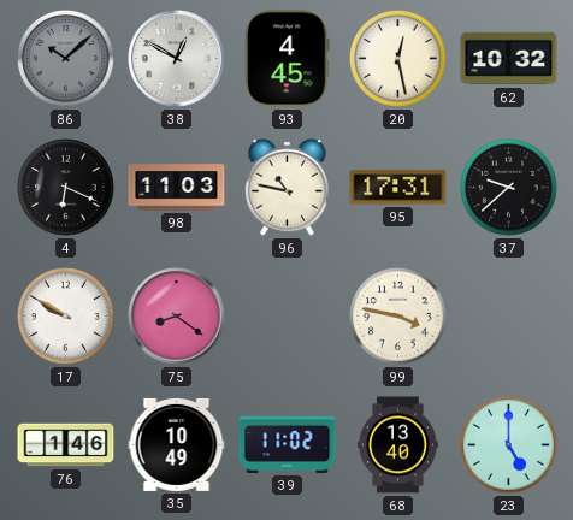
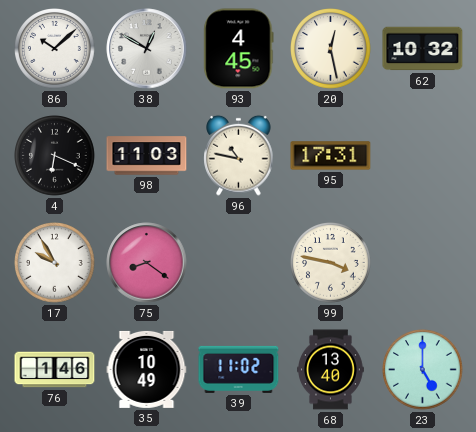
86 dial: grey -> white
37: 9:38 -> none
17: 9:50 -> 9:55
